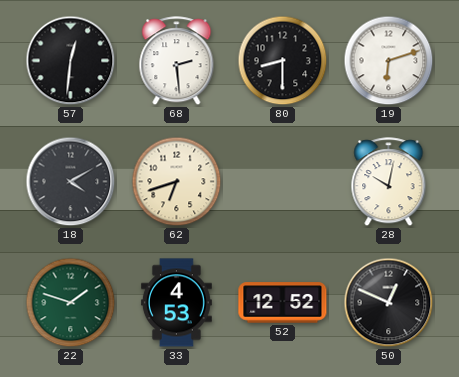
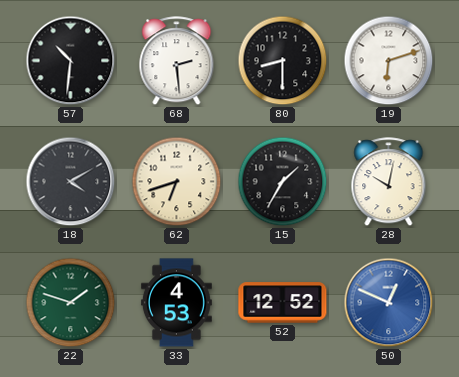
57: 12:31 -> 10:31
15: none -> 1:35
50 dial: black -> blue
